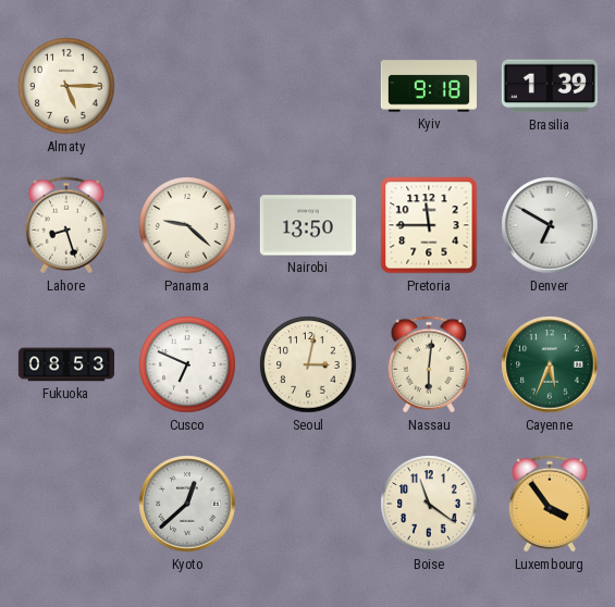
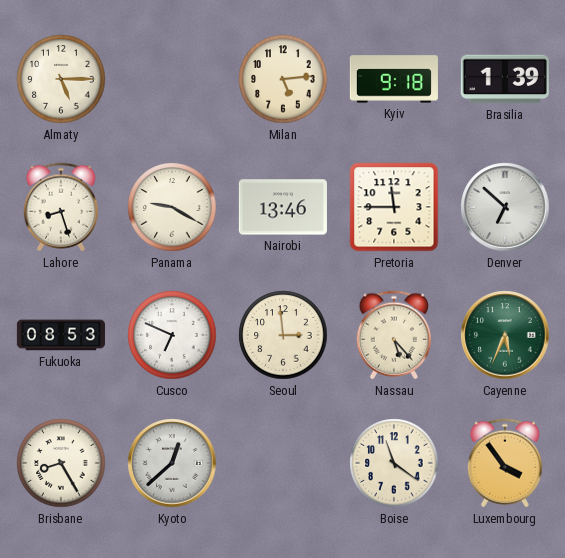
Milan: none -> 5:14
Panama: 9:22 -> 9:20
Nairobi: 13:50 -> 13:46
Denver: 6:50 -> 6:52
Seoul: 3:02 -> 2:59
Nassau: 6:01 -> 5:23
Brisbane: none -> 8:25
